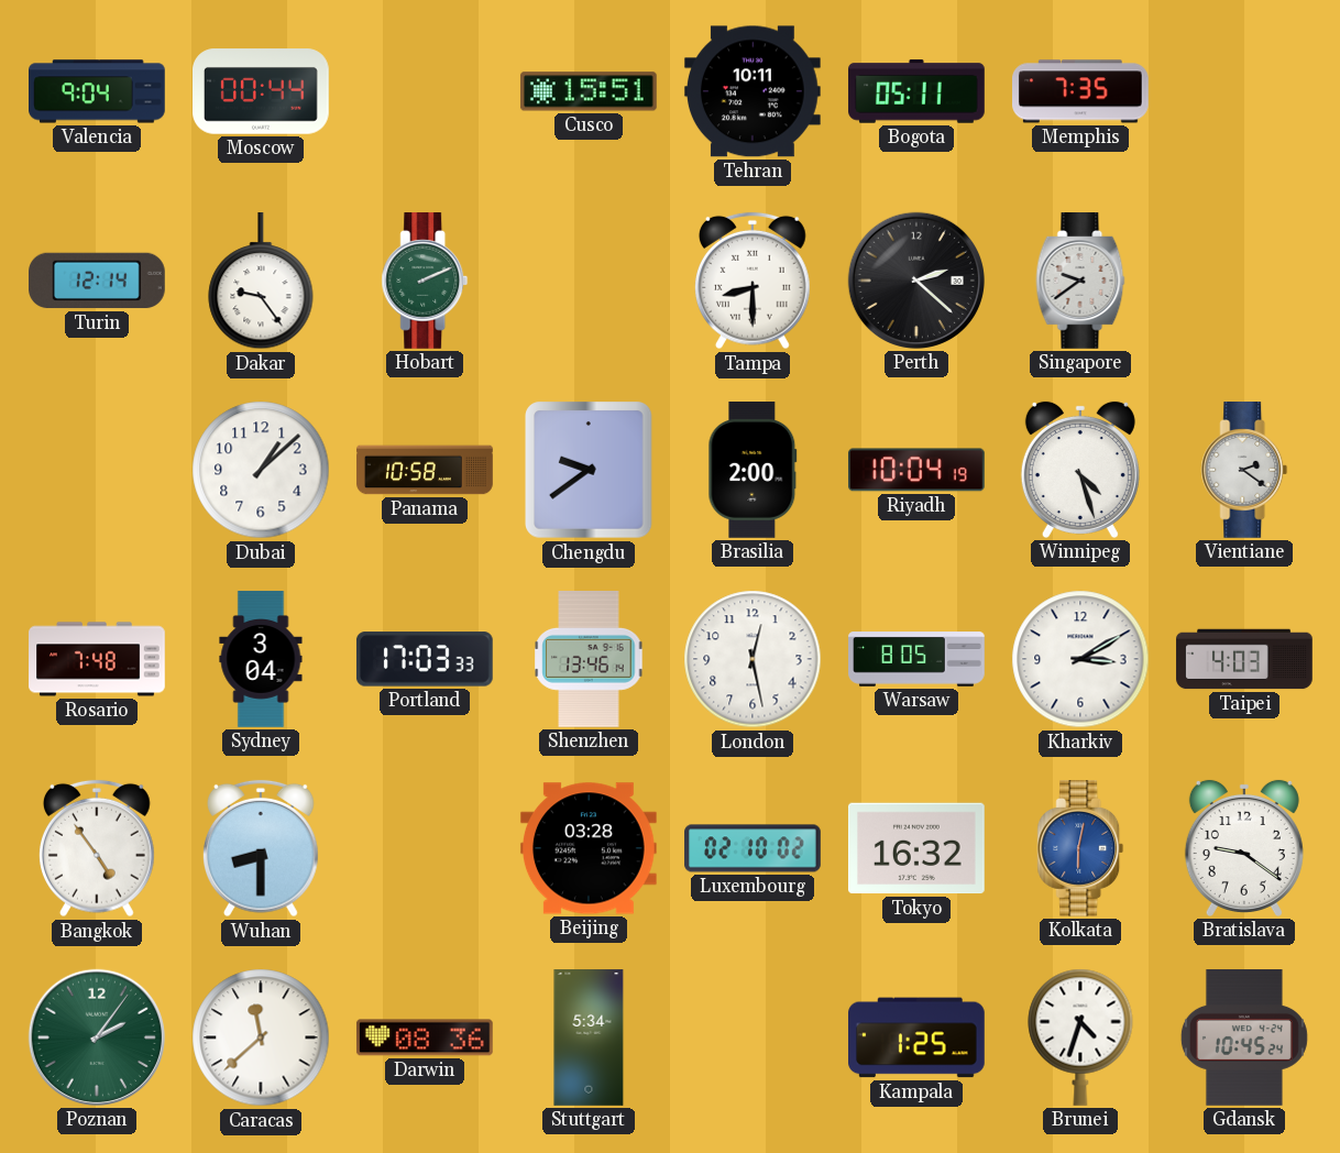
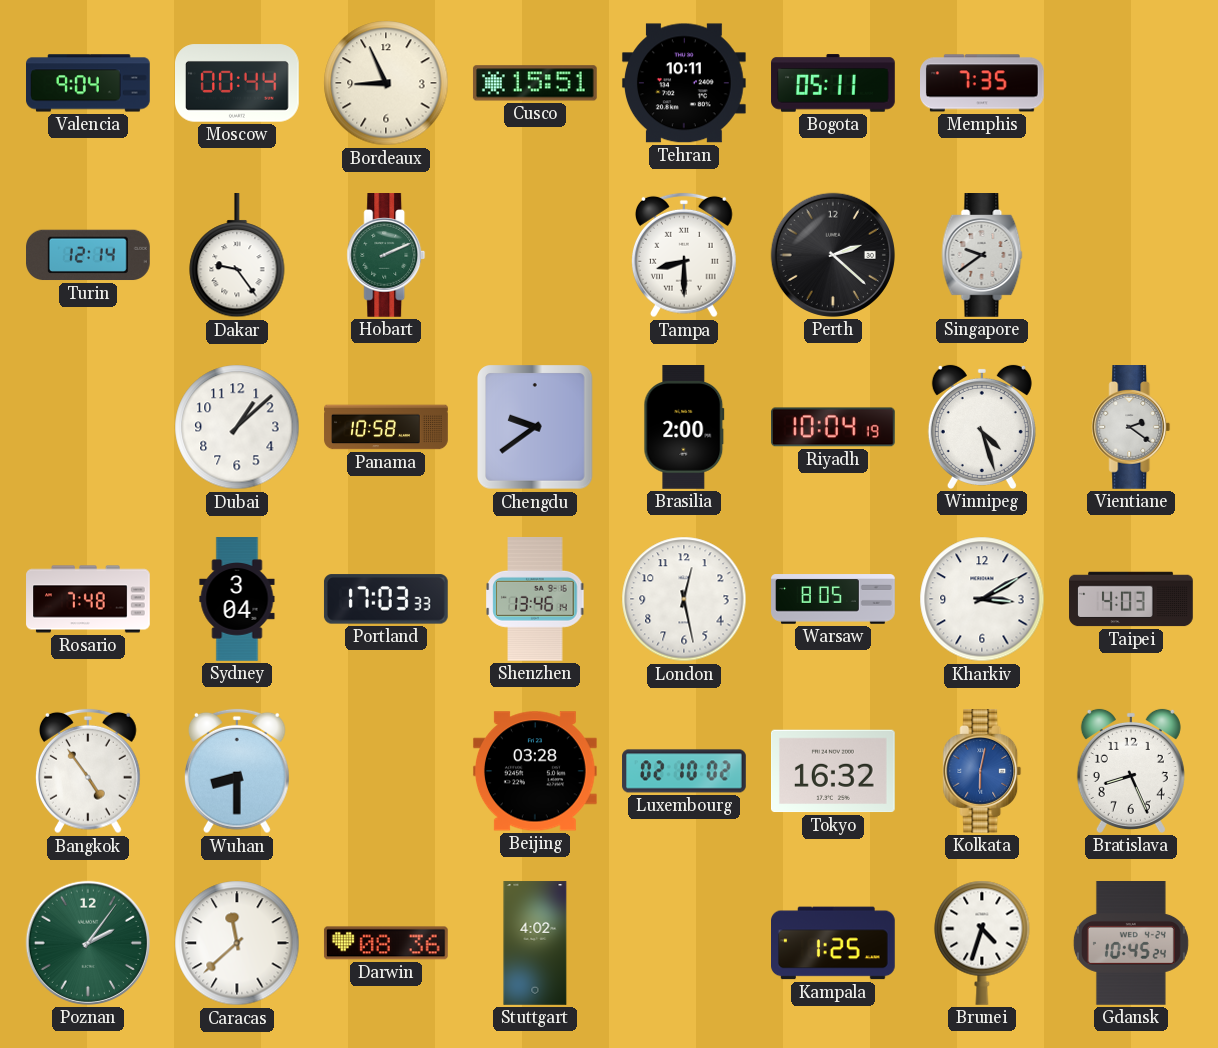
Bordeaux: none -> 8:56
Bratislava: 9:21 -> 8:26
Stuttgart: 5:34 -> 4:02
